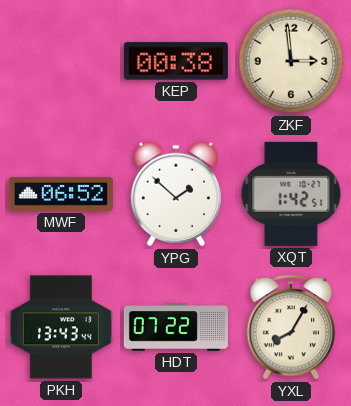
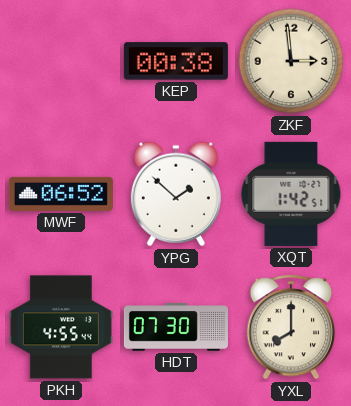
PKH: 13:43 -> 4:55
HDT: 07:22 -> 07:30
YXL: 8:05 -> 8:00
